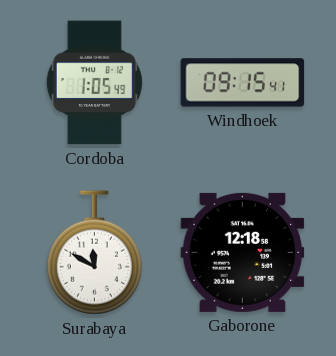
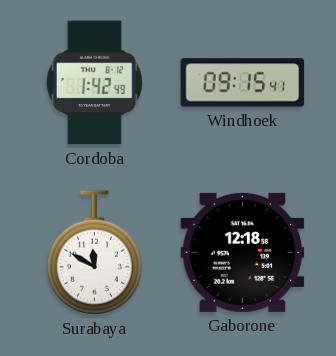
Cordoba: 1:05 -> 1:42
